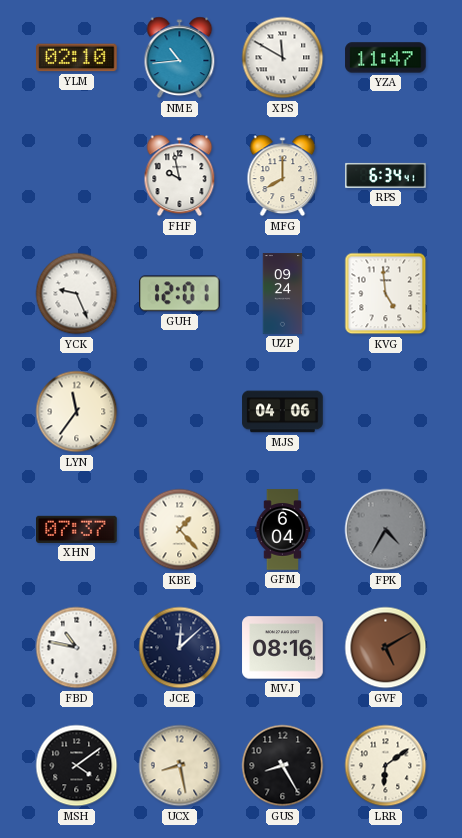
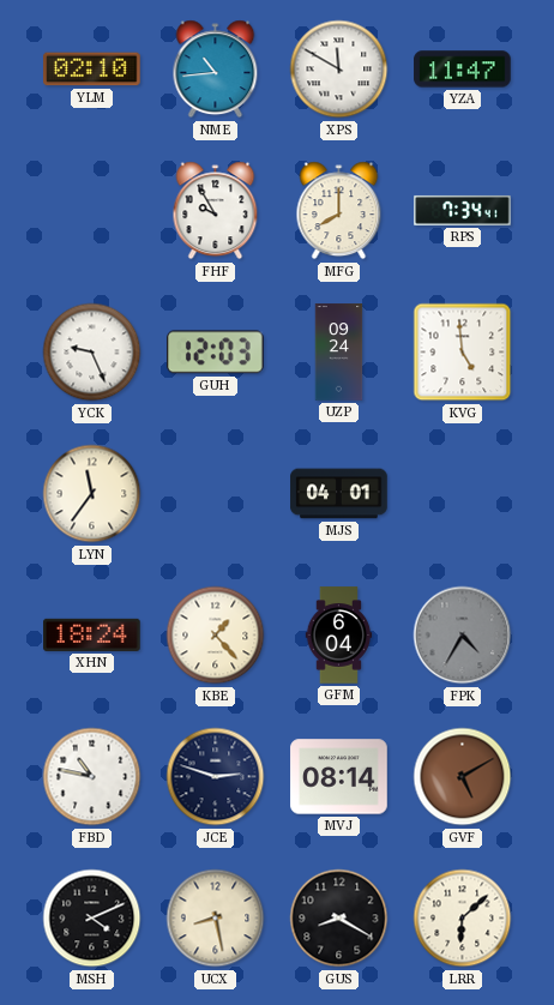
FHF: 9:58 -> 9:55
RPS: 6:34 -> 7:34
GUH: 12:01 -> 12:03
MJS: 04:06 -> 04:01
XHN: 07:37 -> 18:24
JCE: 12:08 -> 2:48
MVJ: 08:16 -> 08:14
MSH: 4:09 -> 4:11
GUS: 8:25 -> 8:20
LRR: 6:09 -> 6:08
